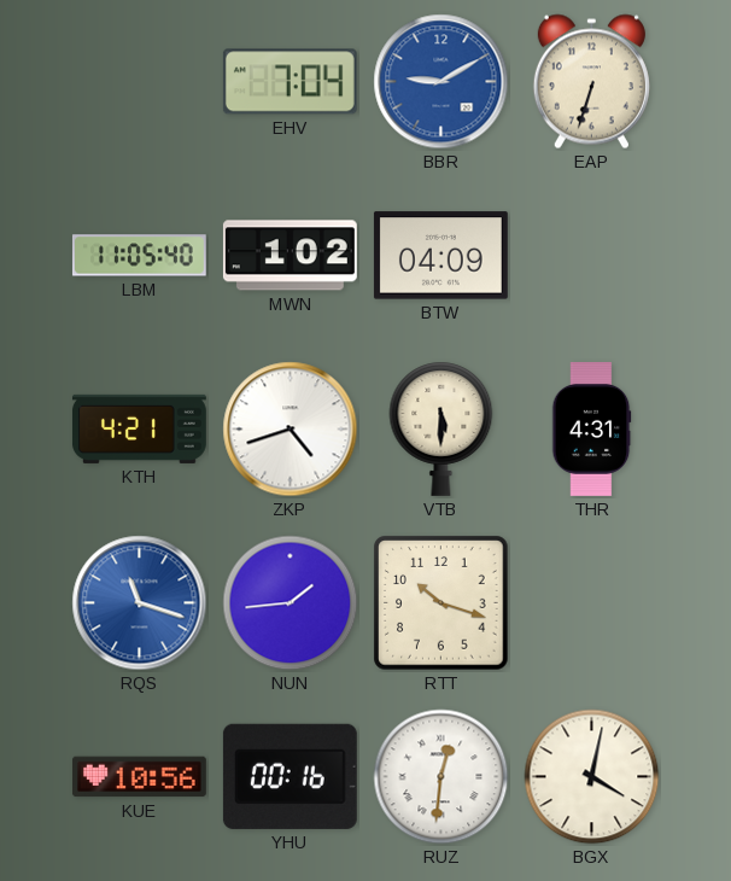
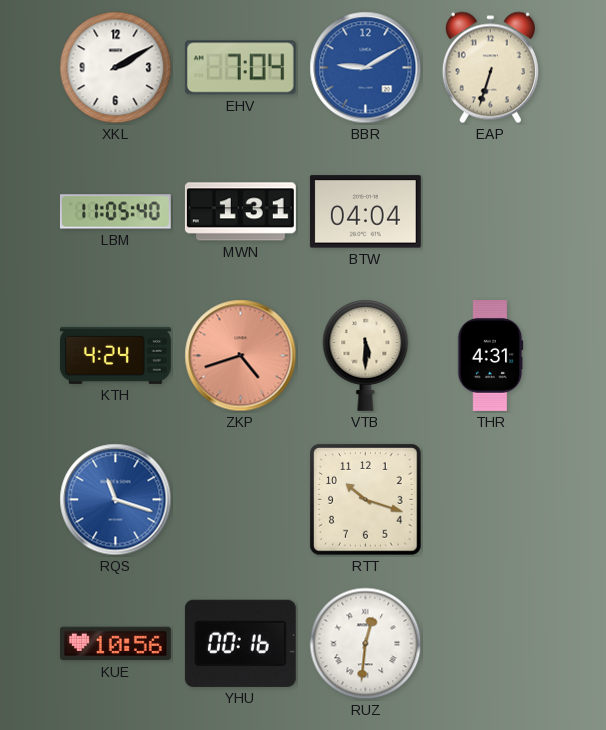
XKL: none -> 2:10
MWN: 1:02 -> 1:31
BTW: 04:09 -> 04:04
KTH: 4:21 -> 4:24
ZKP dial: white -> salmon
NUN: 1:44 -> none
BGX: 4:02 -> none
